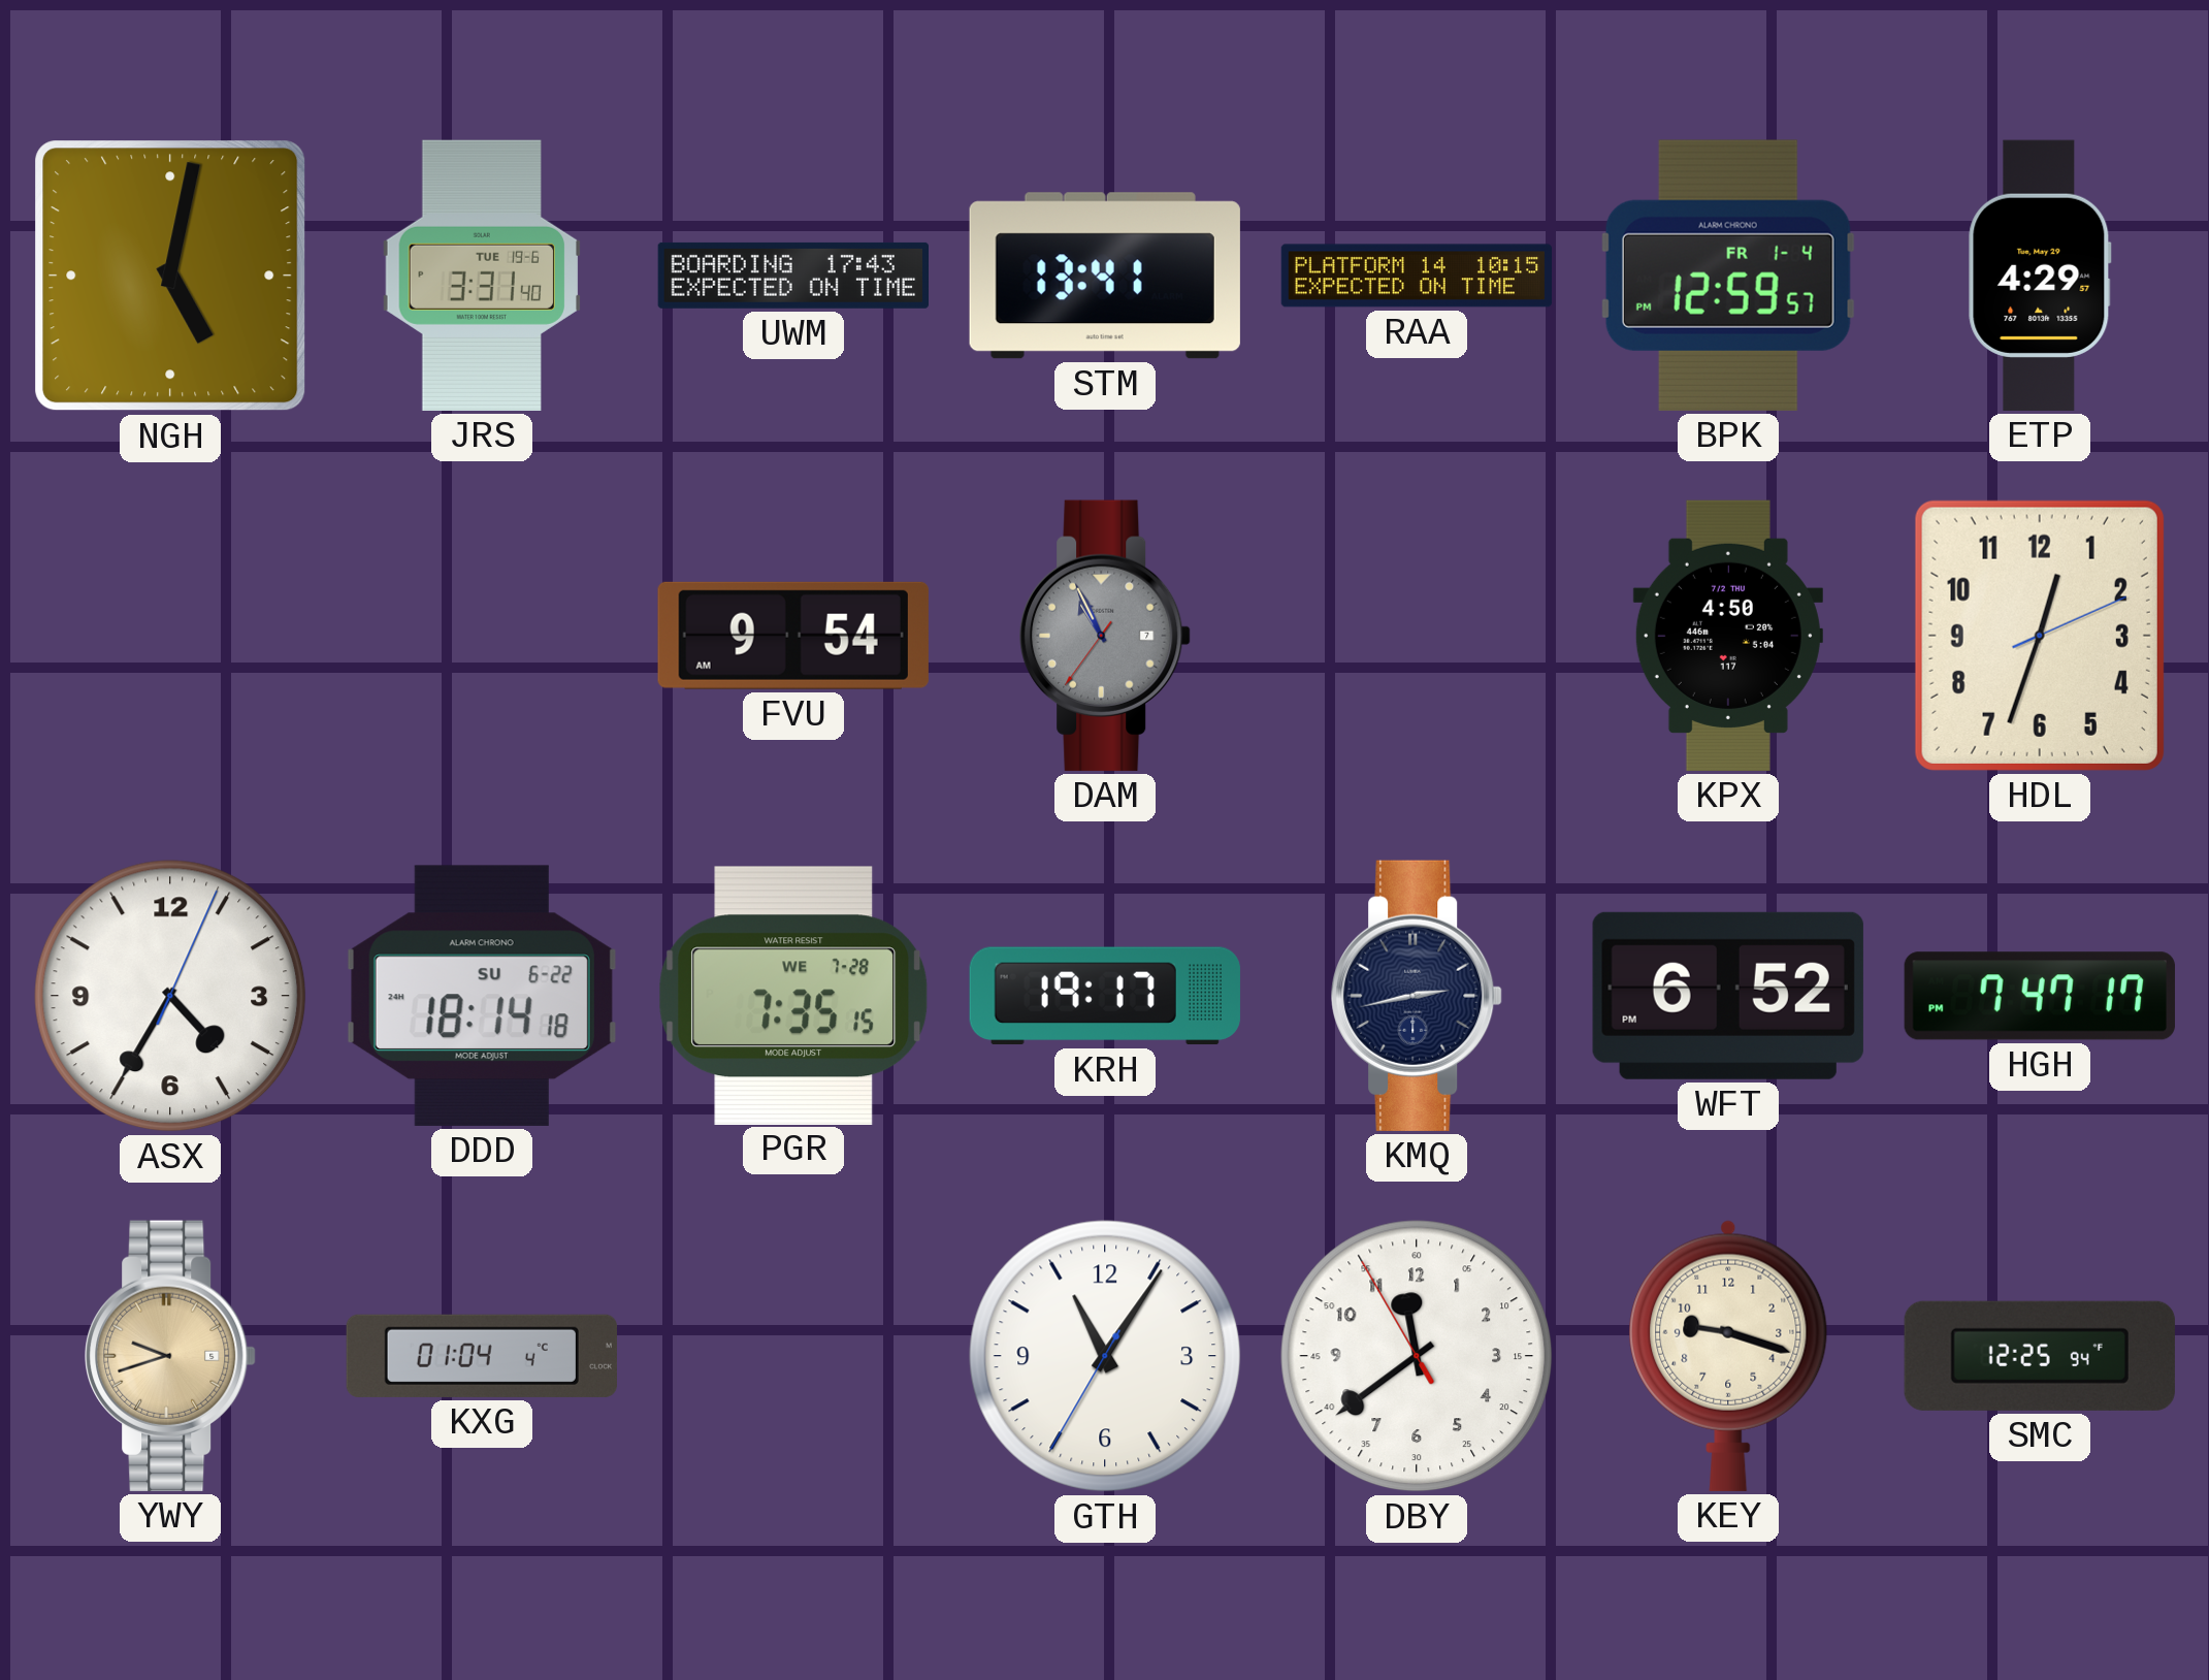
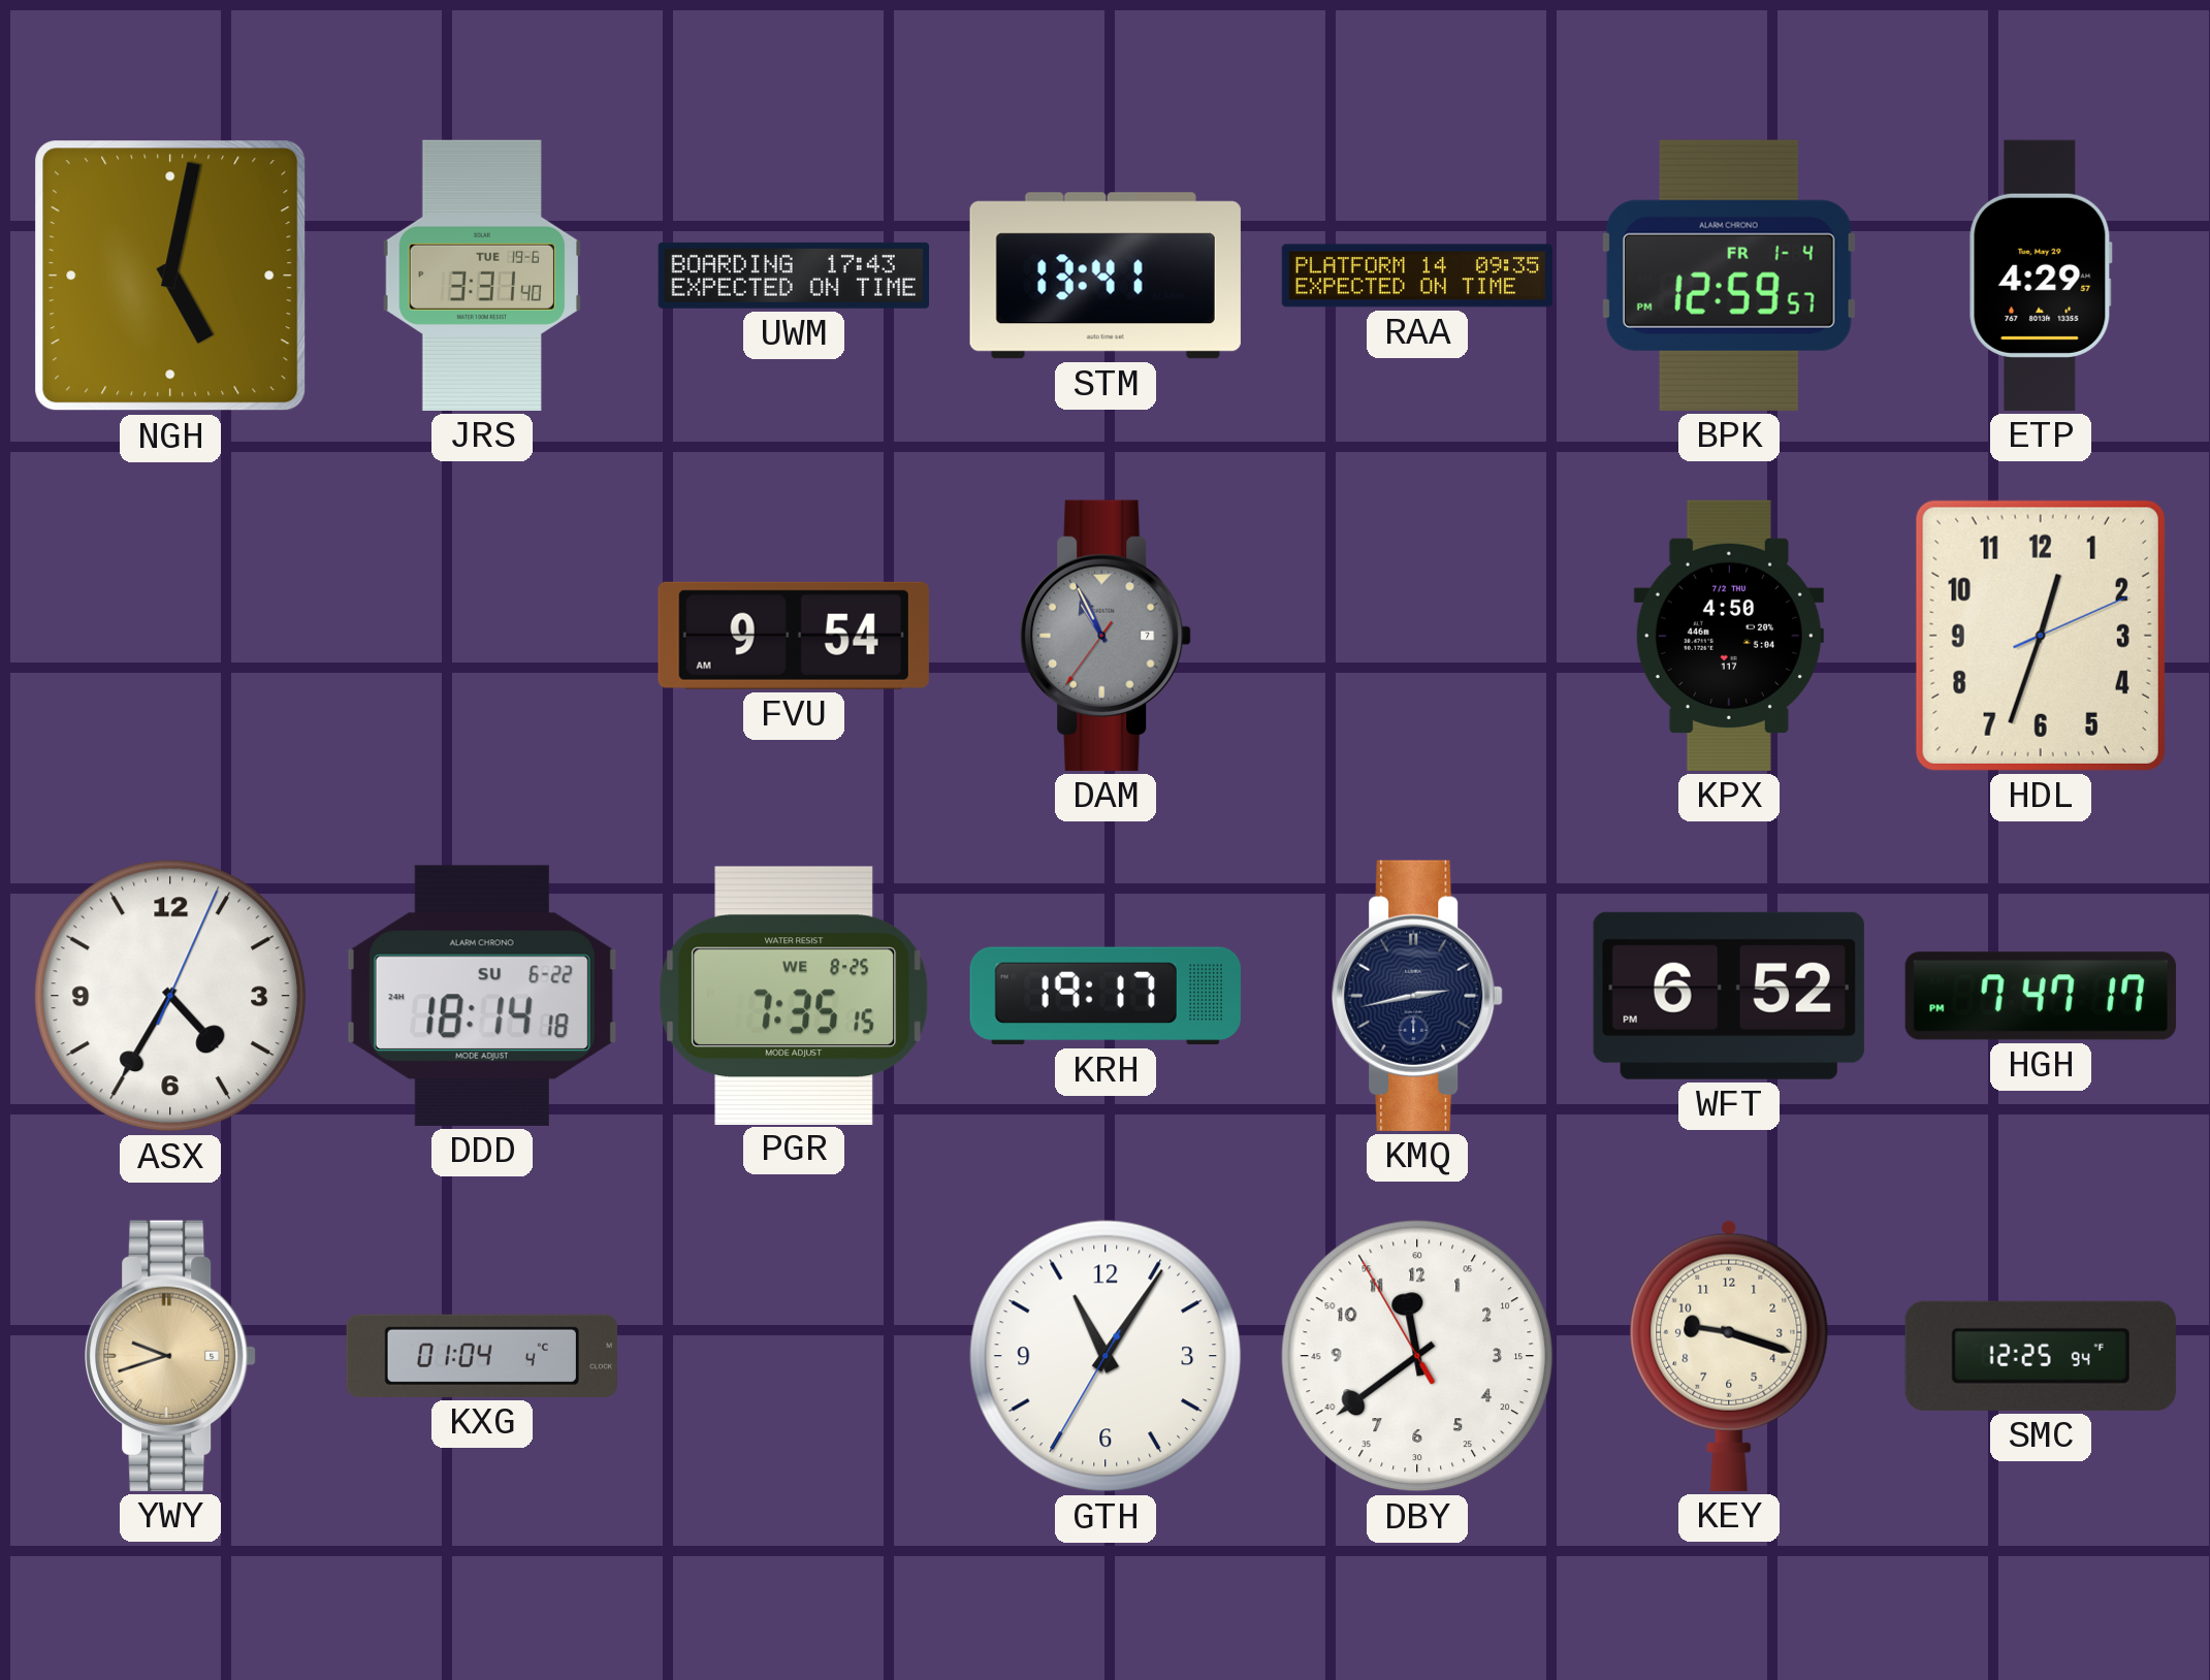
RAA: 10:15 -> 09:35
PGR date: WE 7-28 -> WE 8-25
